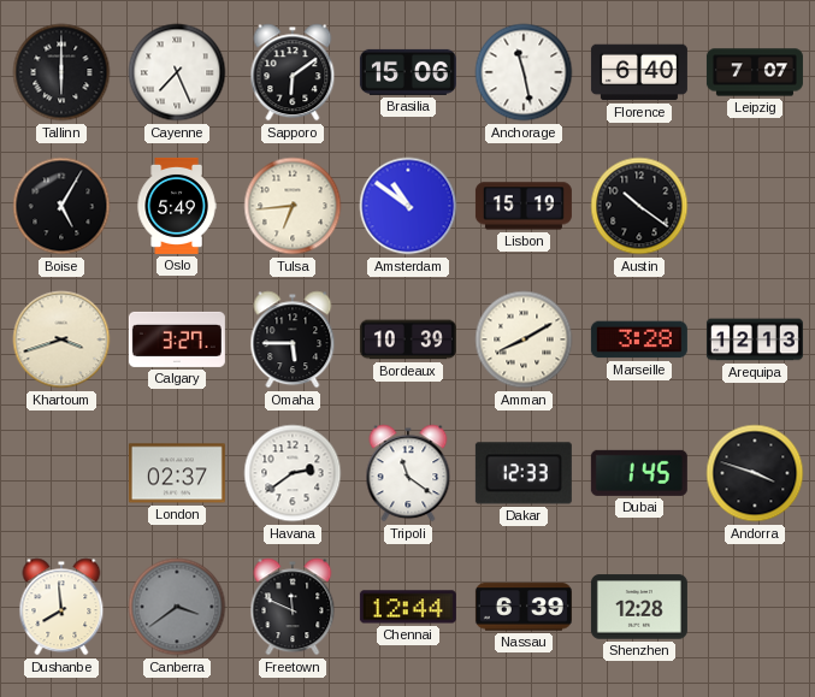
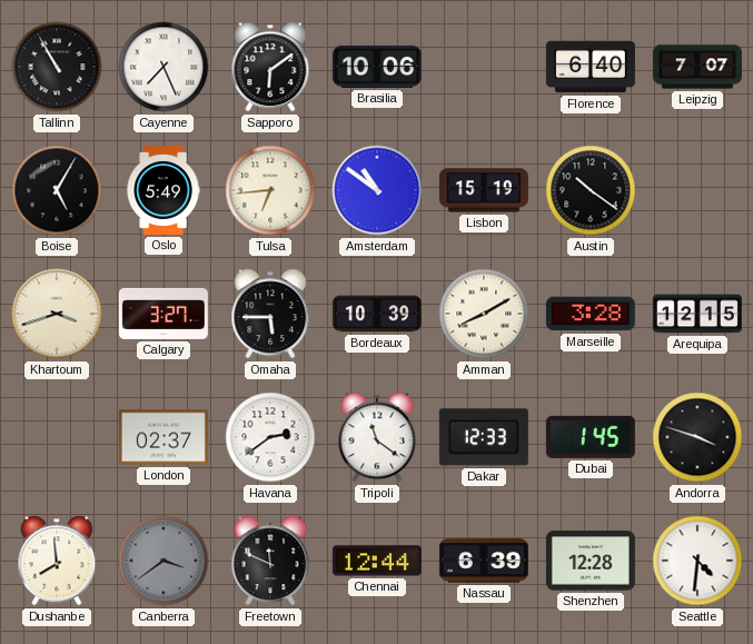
Tallinn: 6:00 -> 10:55
Brasilia: 15:06 -> 10:06
Anchorage: 11:28 -> none
Arequipa: 12:13 -> 12:15
Seattle: none -> 4:31
